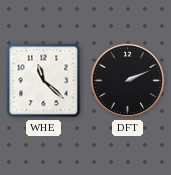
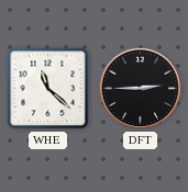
DFT: 2:11 -> 2:45
